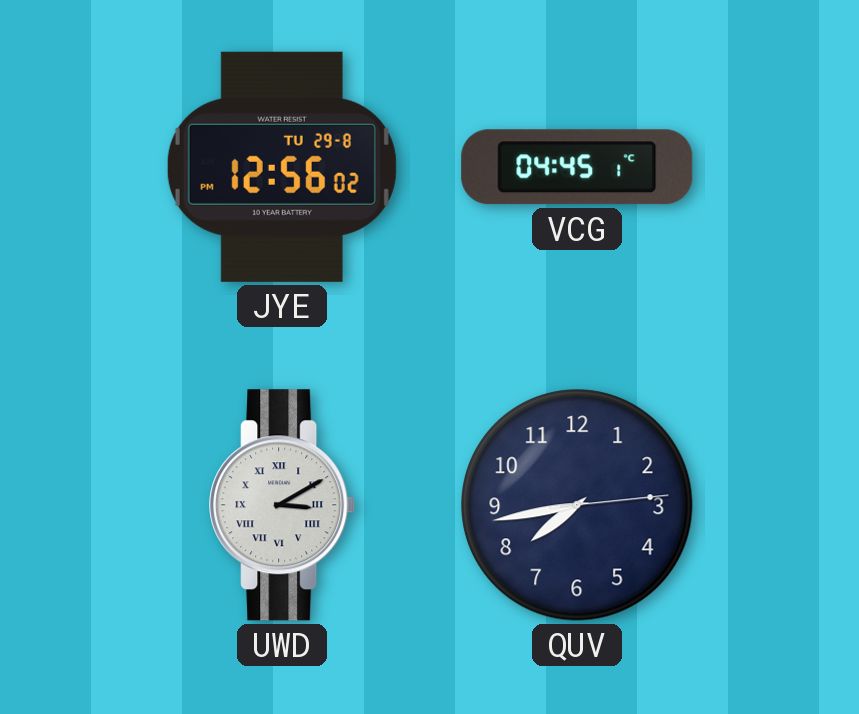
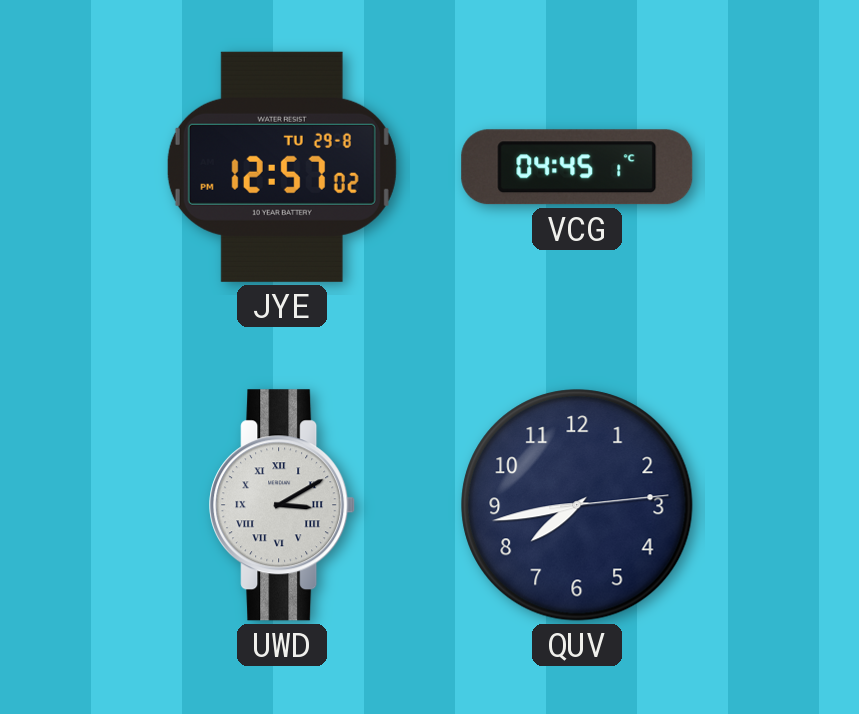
JYE: 12:56 -> 12:57
